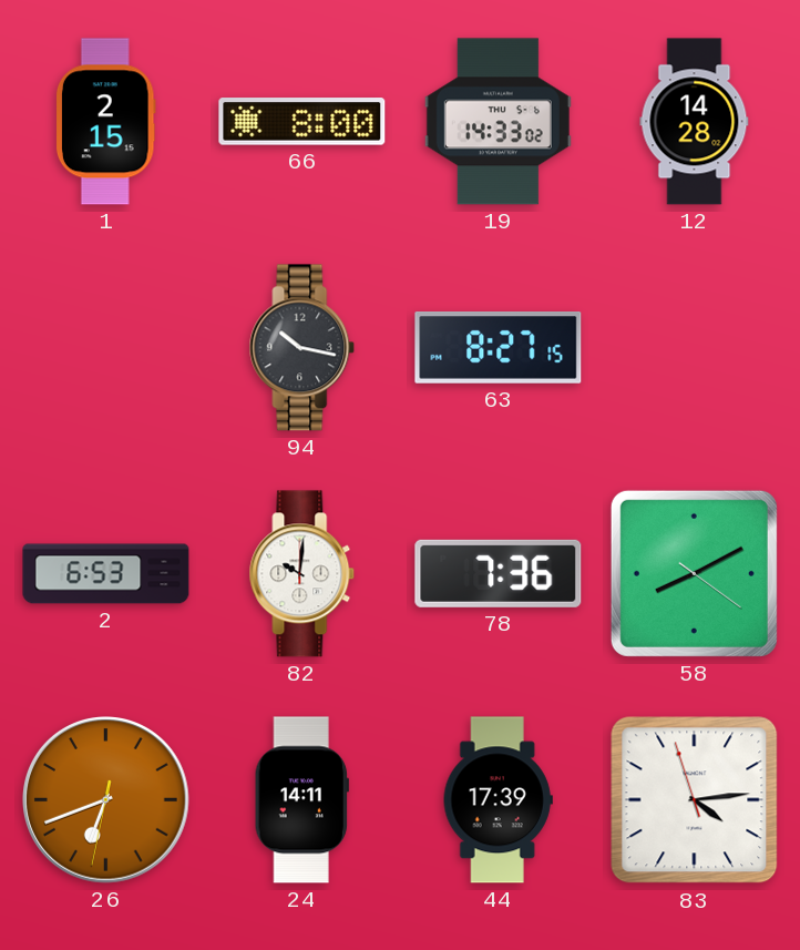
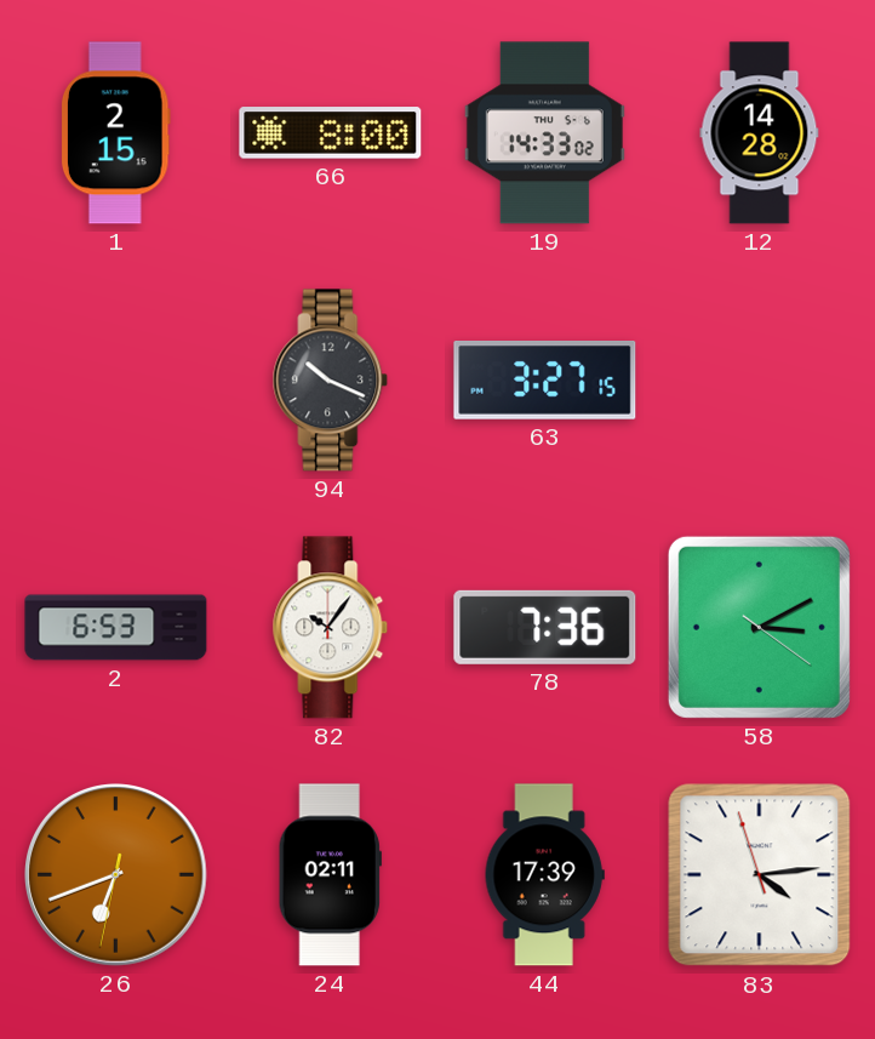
94: 10:17 -> 10:19
63: 8:27 -> 3:27
82: 10:01 -> 10:06
58: 8:10 -> 3:10
24: 14:11 -> 02:11
